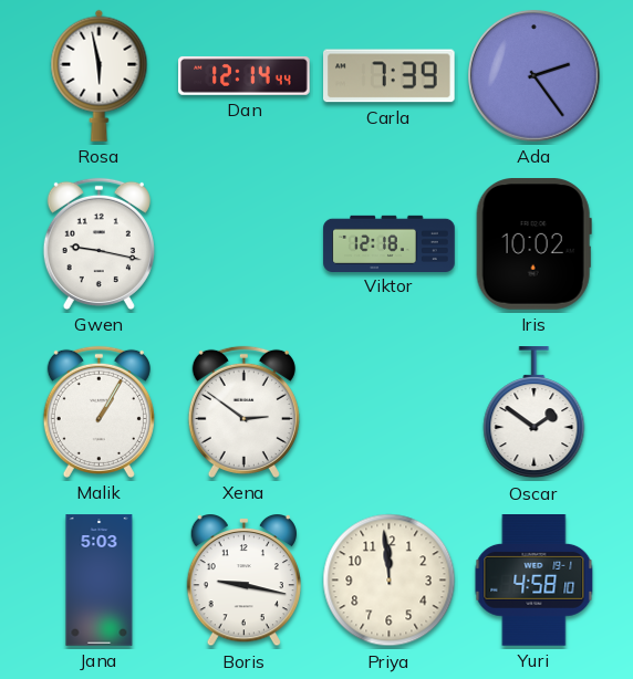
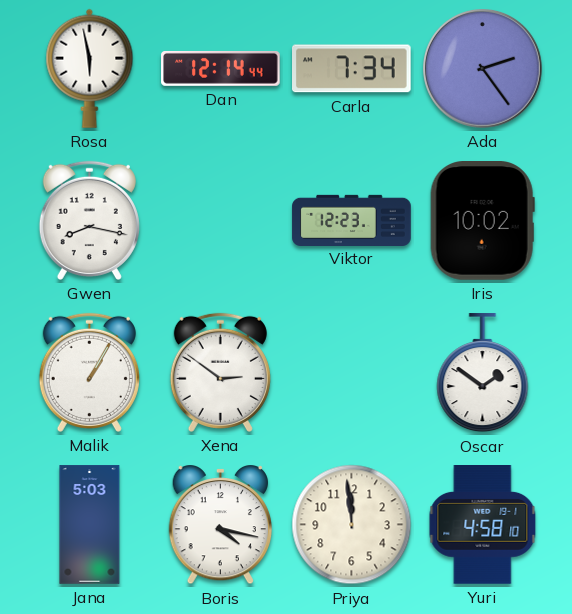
Carla: 7:39 -> 7:34
Gwen: 9:17 -> 8:17
Viktor: 12:18 -> 12:23
Boris: 9:17 -> 4:17
